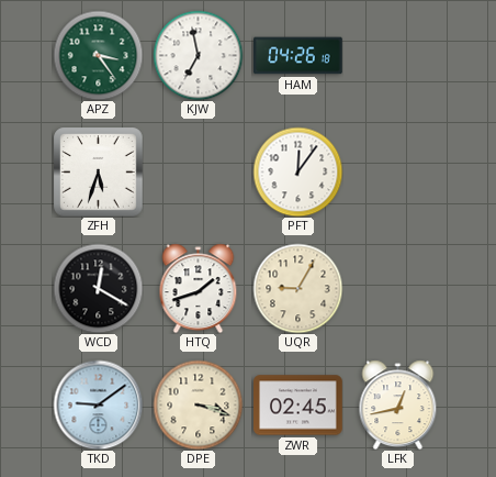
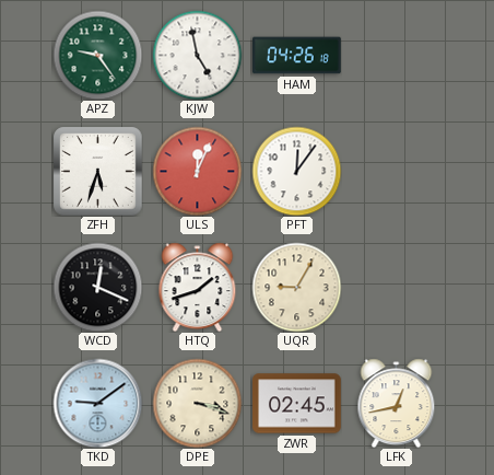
APZ: 3:24 -> 9:24
KJW: 6:58 -> 4:58
ULS: none -> 12:04
WCD: 12:20 -> 12:19
